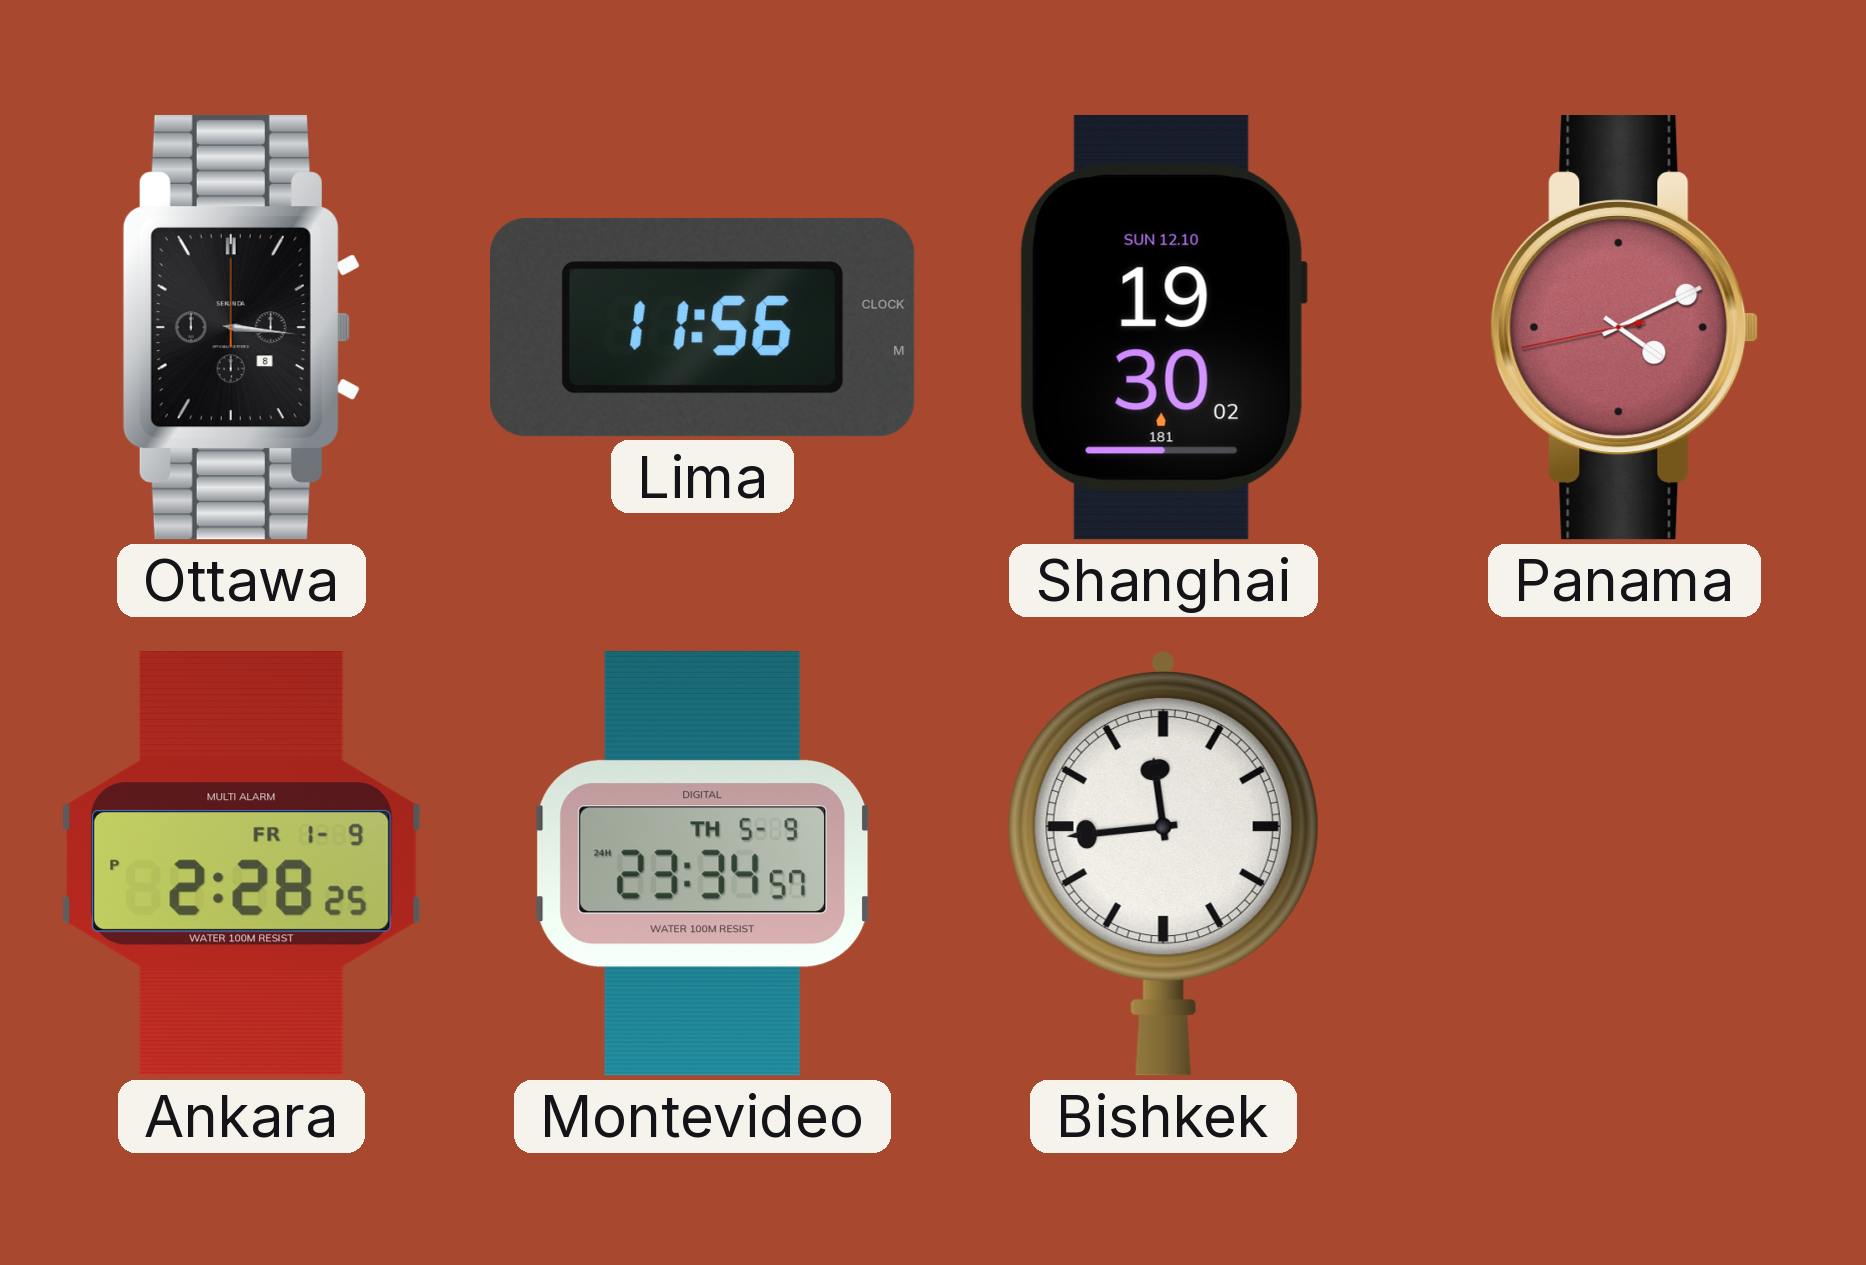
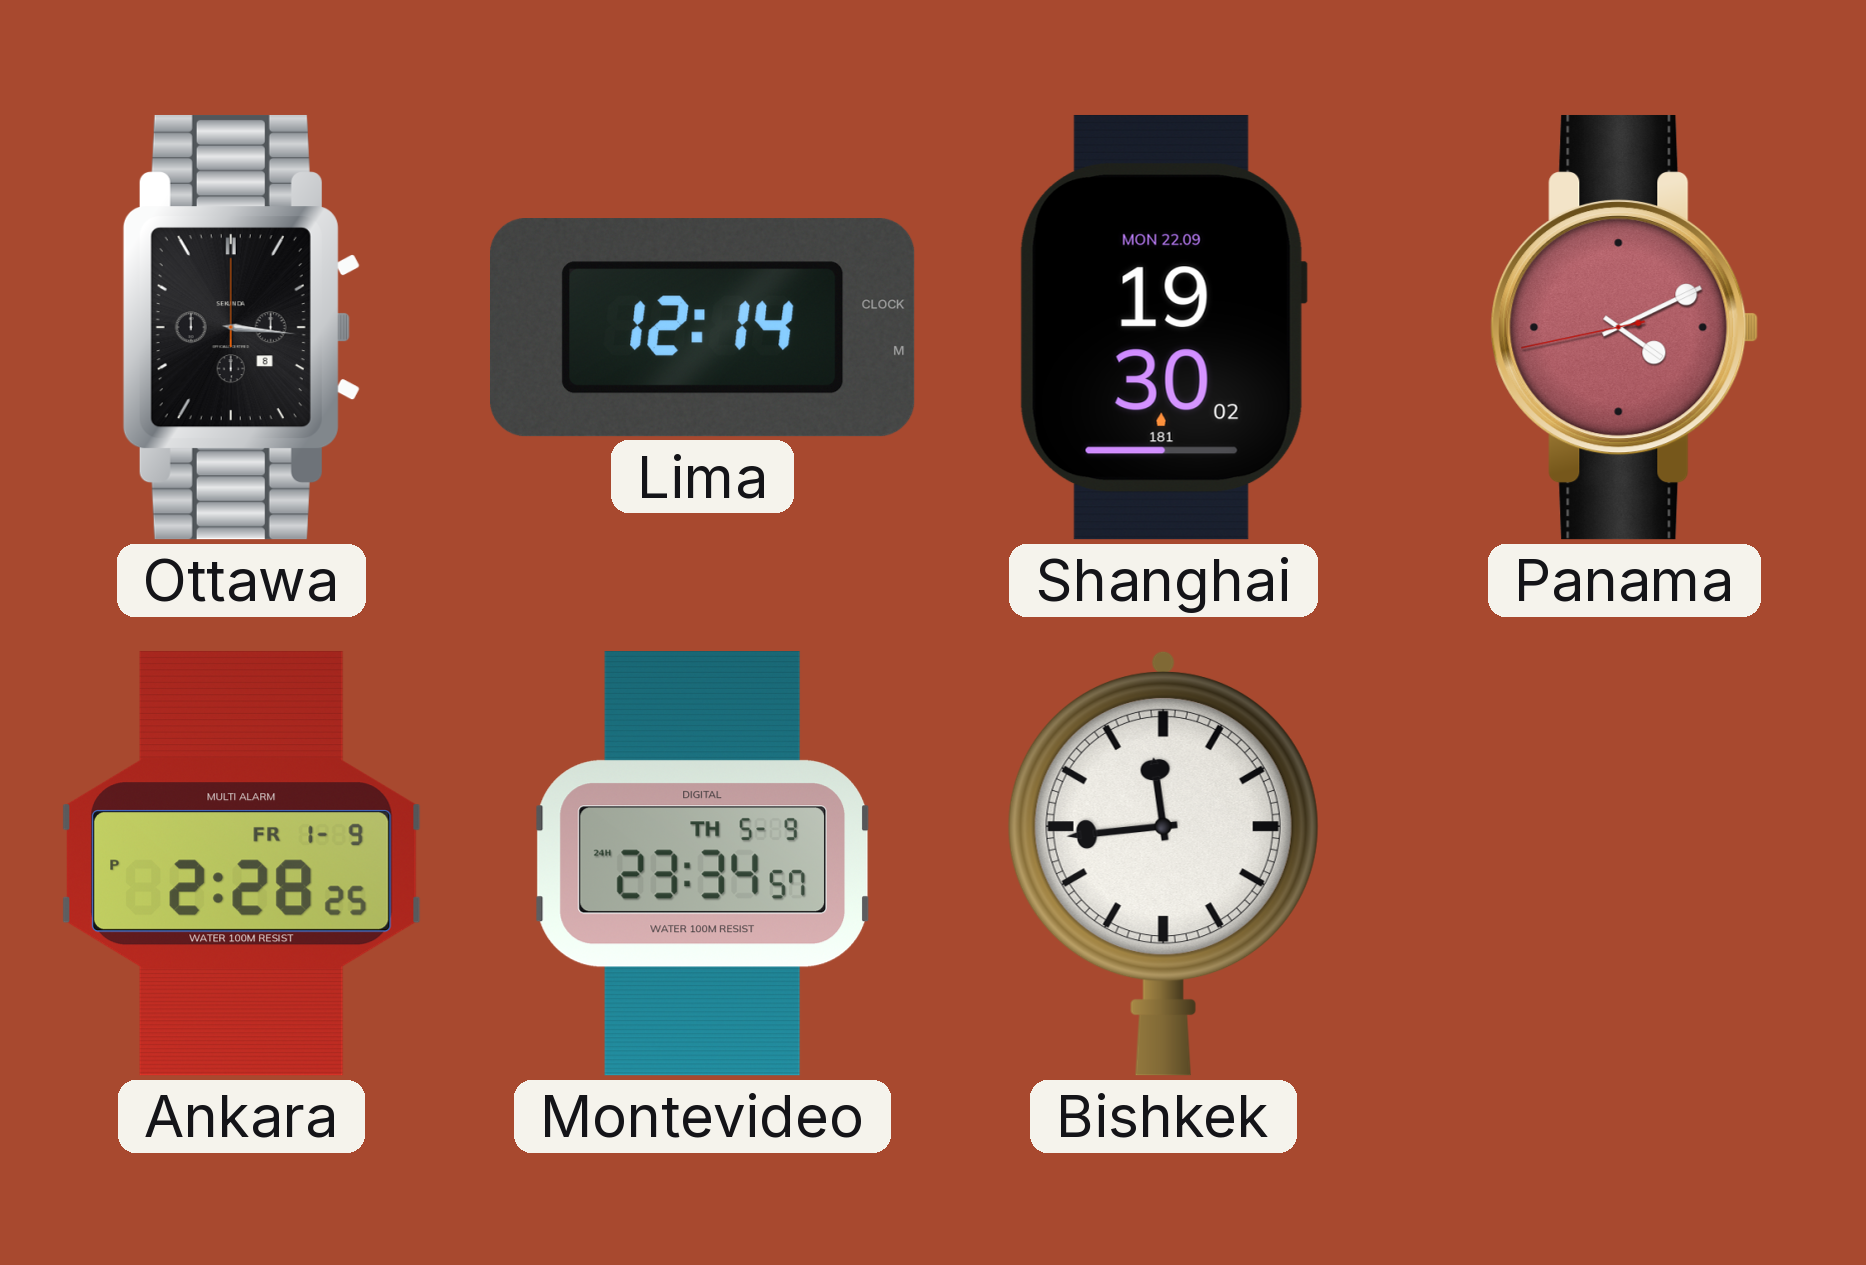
Lima: 11:56 -> 12:14
Shanghai date: SUN 12.10 -> MON 22.09
